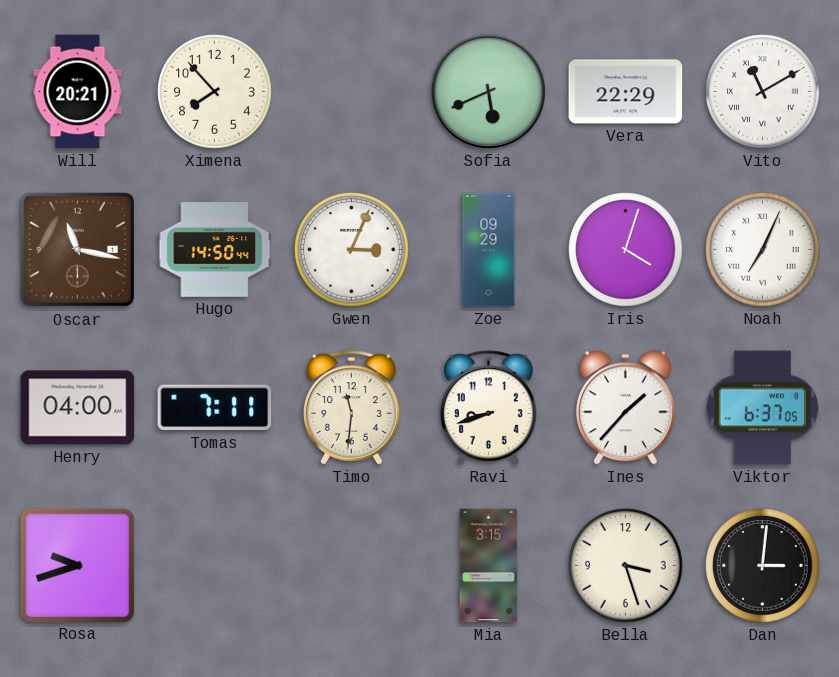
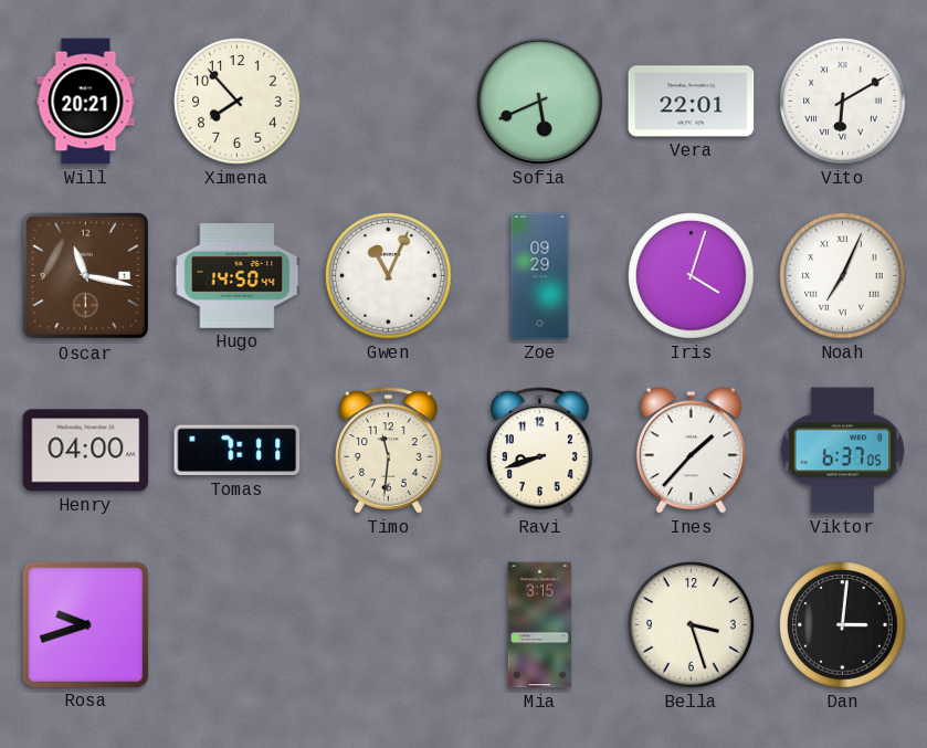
Vera: 22:29 -> 22:01
Vito: 11:10 -> 6:10
Gwen: 3:04 -> 11:04
